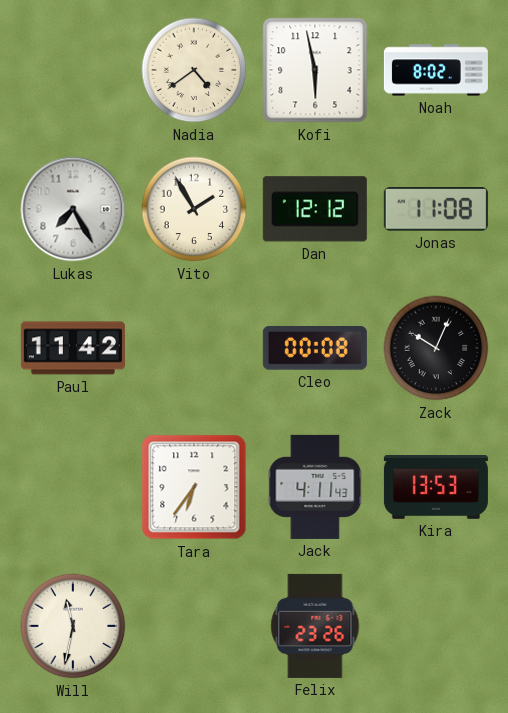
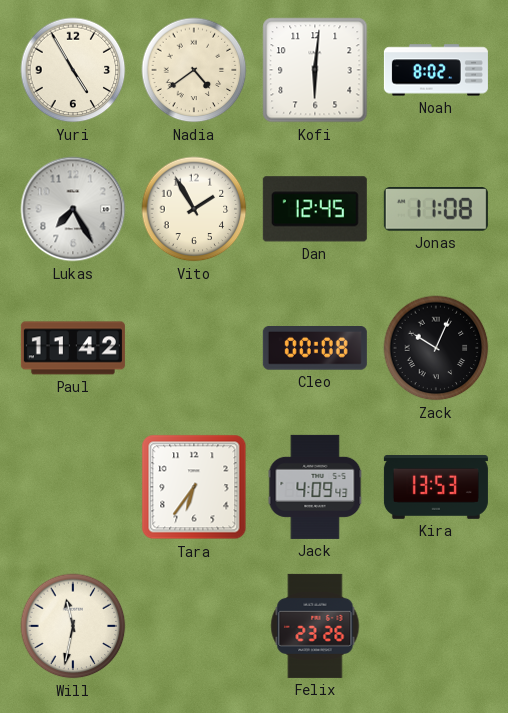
Yuri: none -> 4:55
Kofi: 5:58 -> 6:01
Dan: 12:12 -> 12:45
Jack: 4:11 -> 4:09
